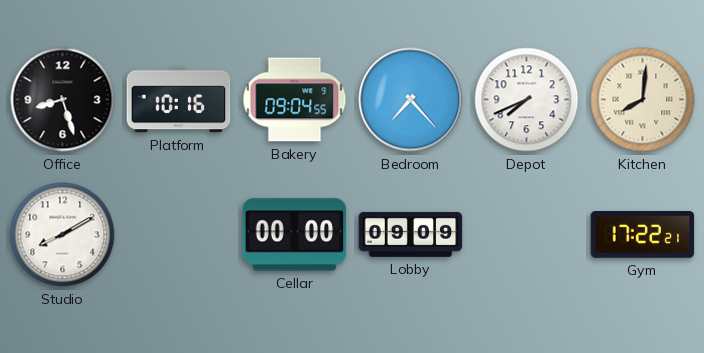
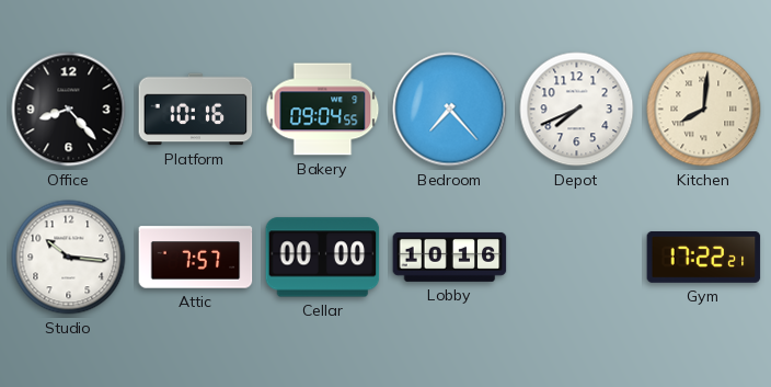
Office: 8:27 -> 8:23
Studio: 8:10 -> 10:16
Attic: none -> 7:57
Lobby: 09:09 -> 10:16
